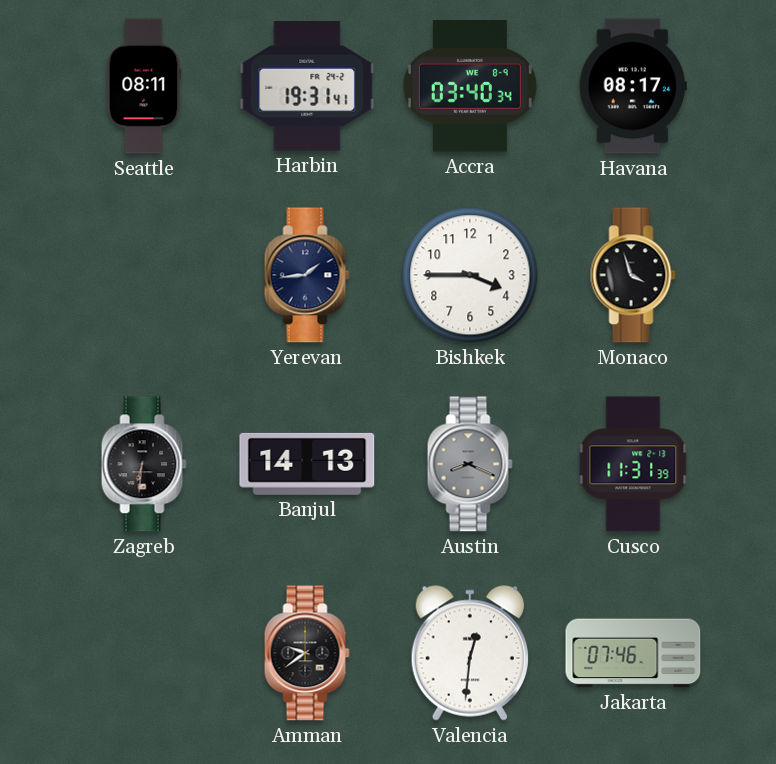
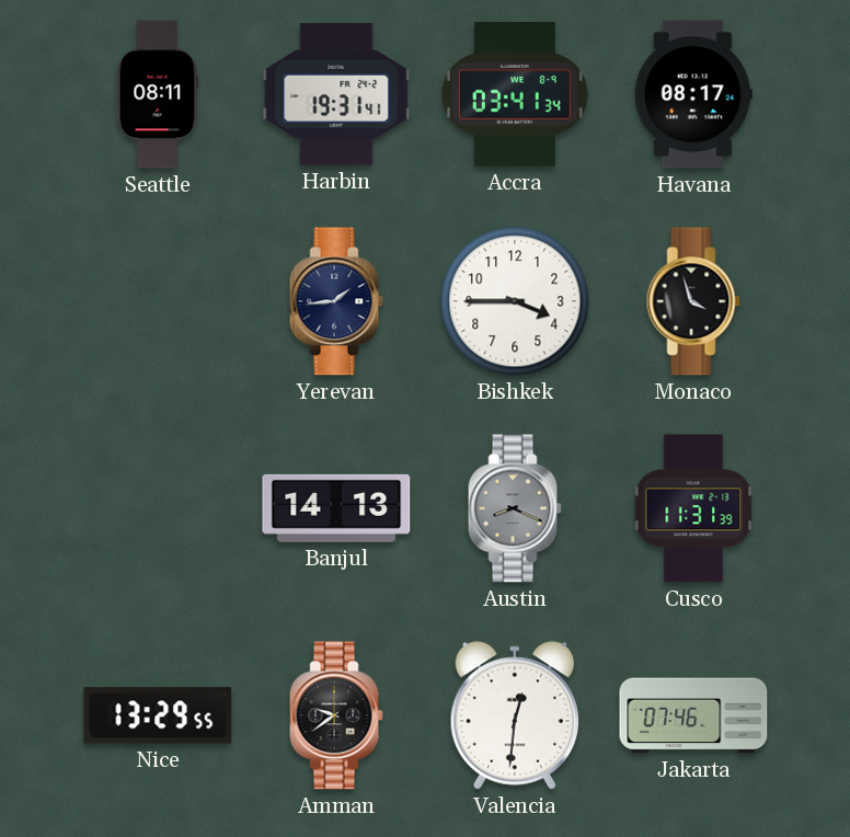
Accra: 03:40 -> 03:41
Zagreb: 6:31 -> none
Nice: none -> 13:29
